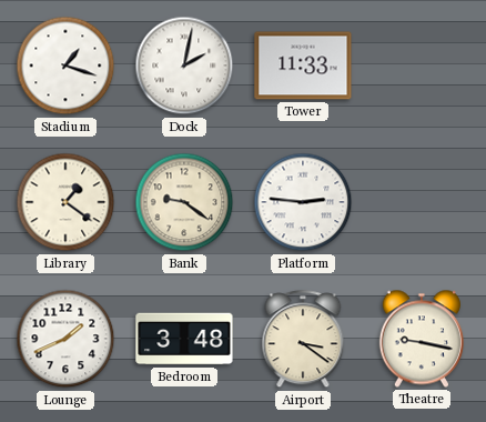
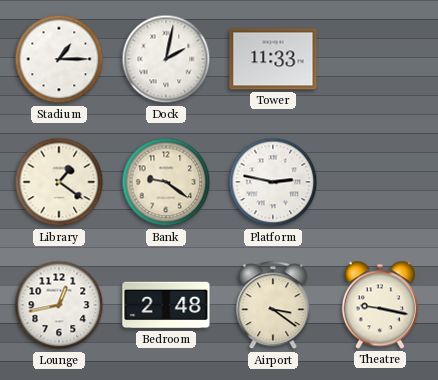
Stadium: 1:18 -> 1:15
Platform: 2:46 -> 2:47
Lounge: 1:41 -> 12:43
Bedroom: 3:48 -> 2:48
